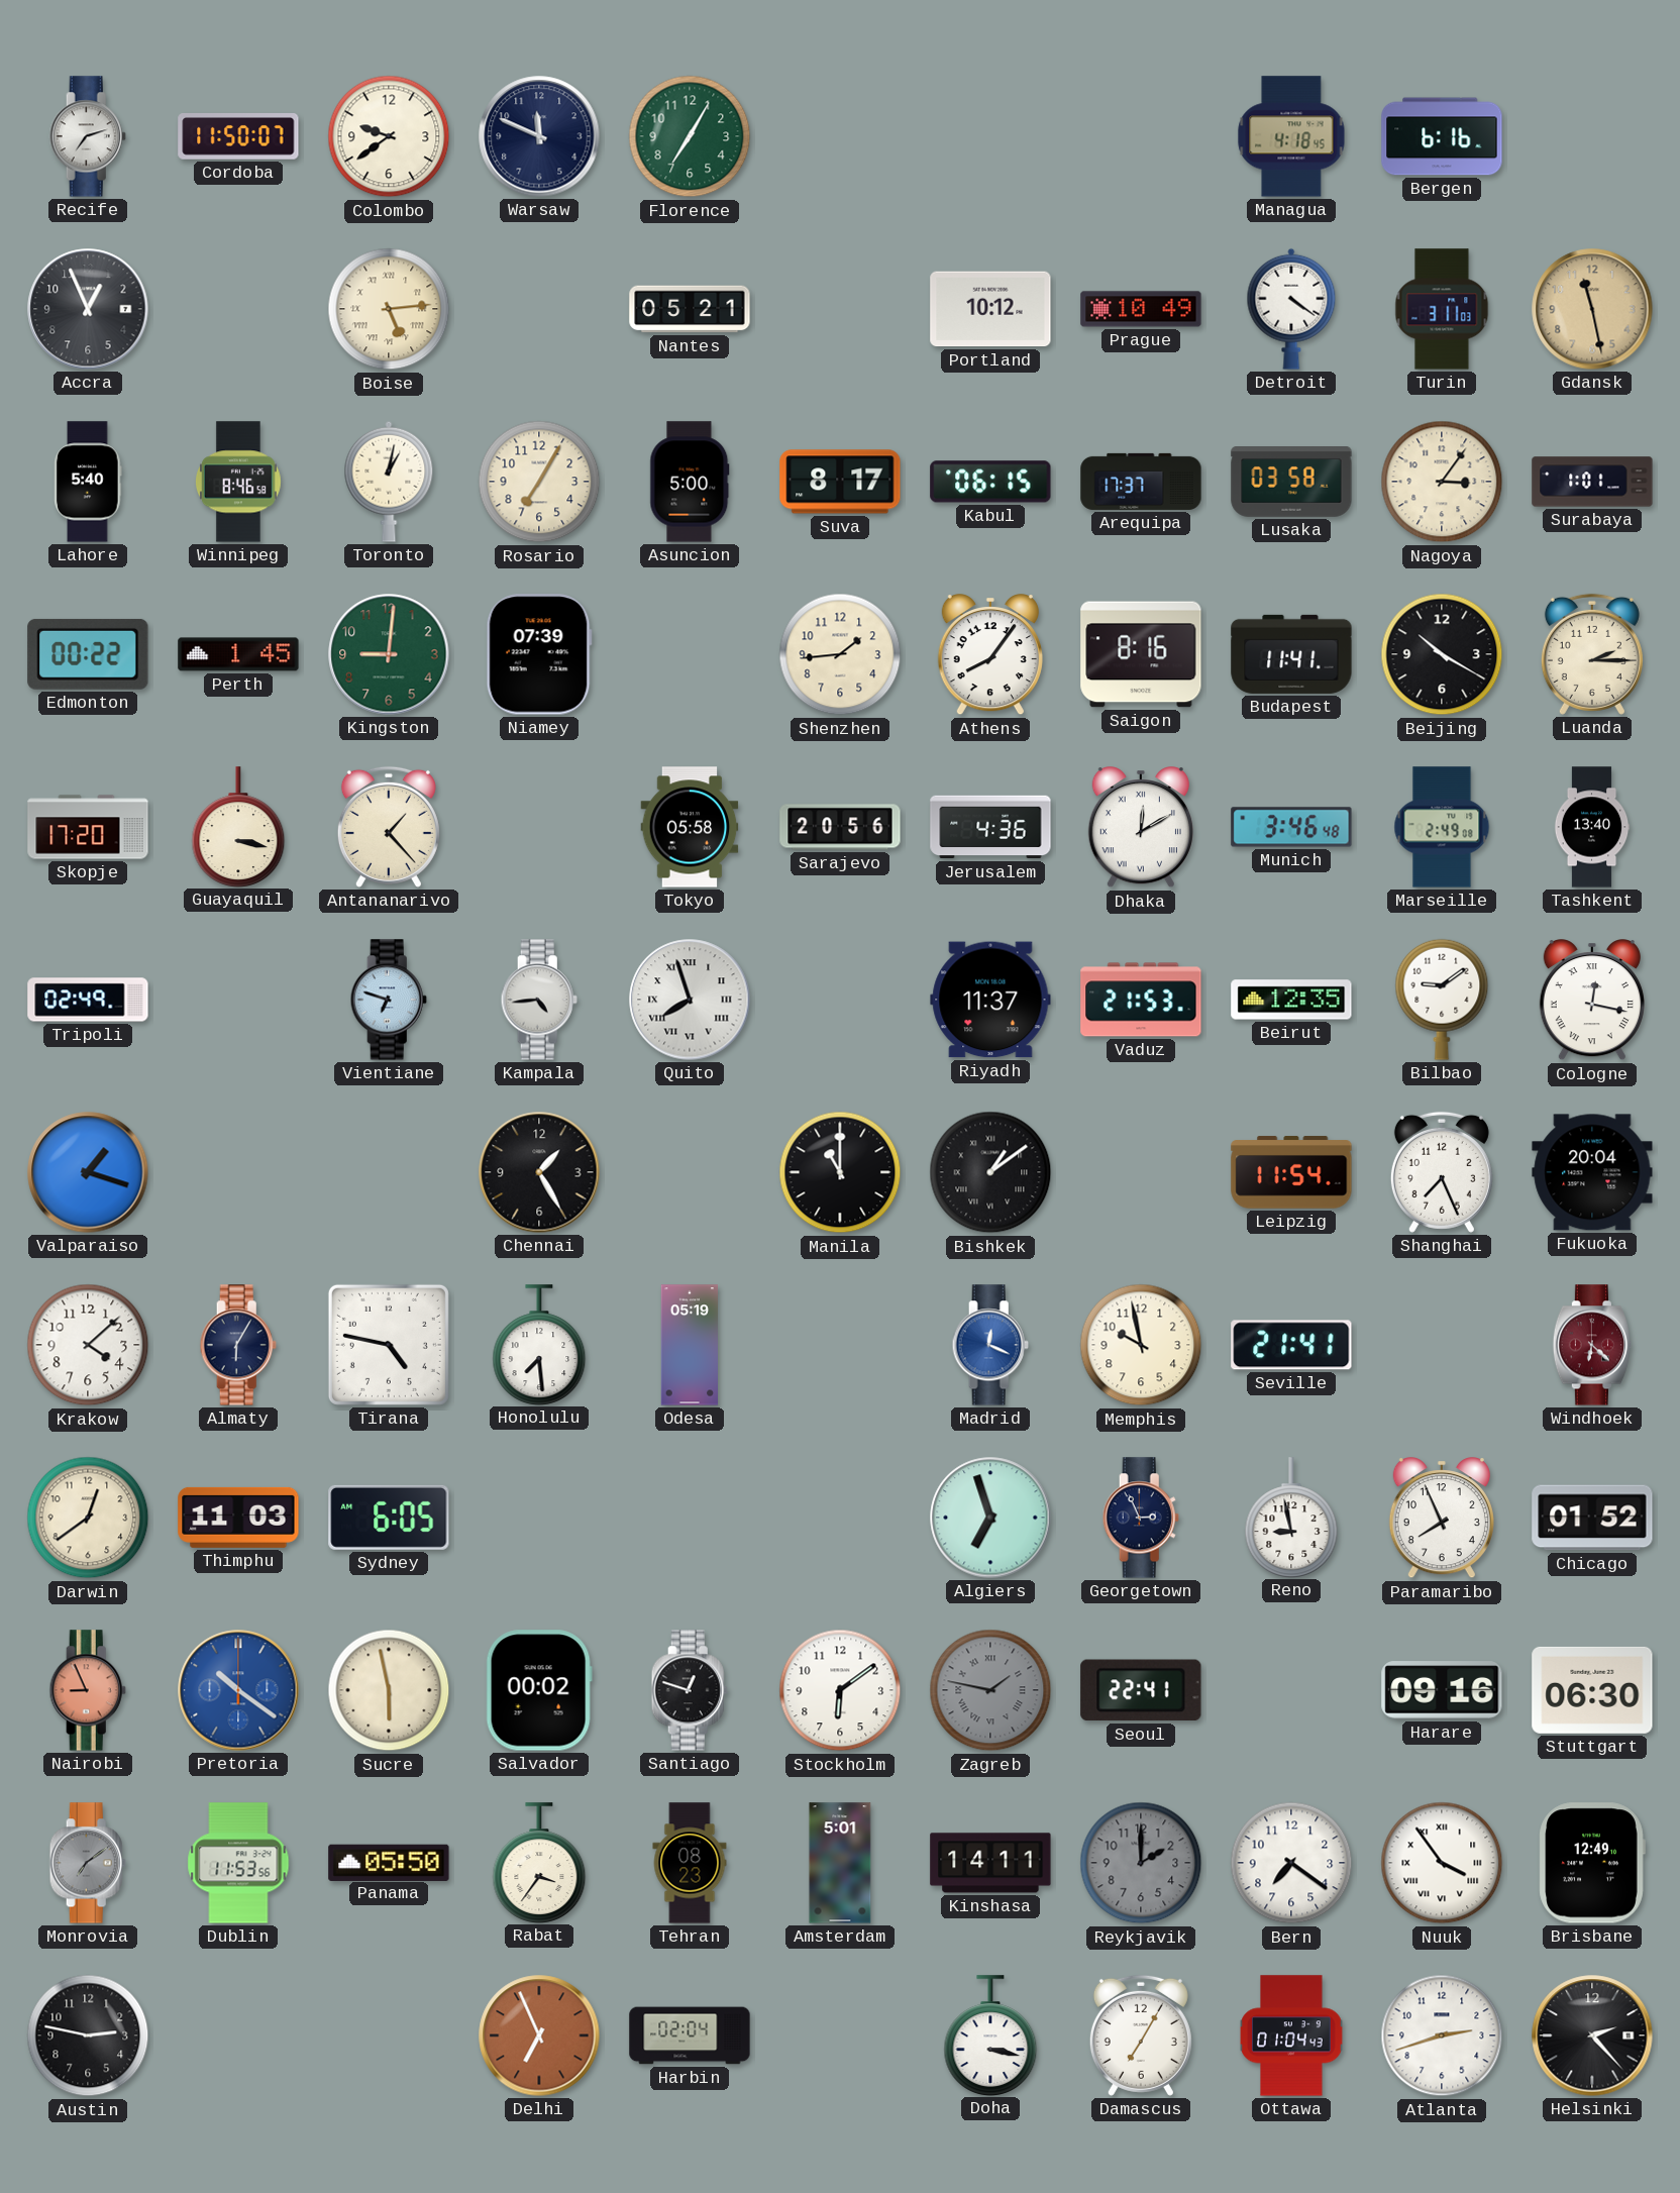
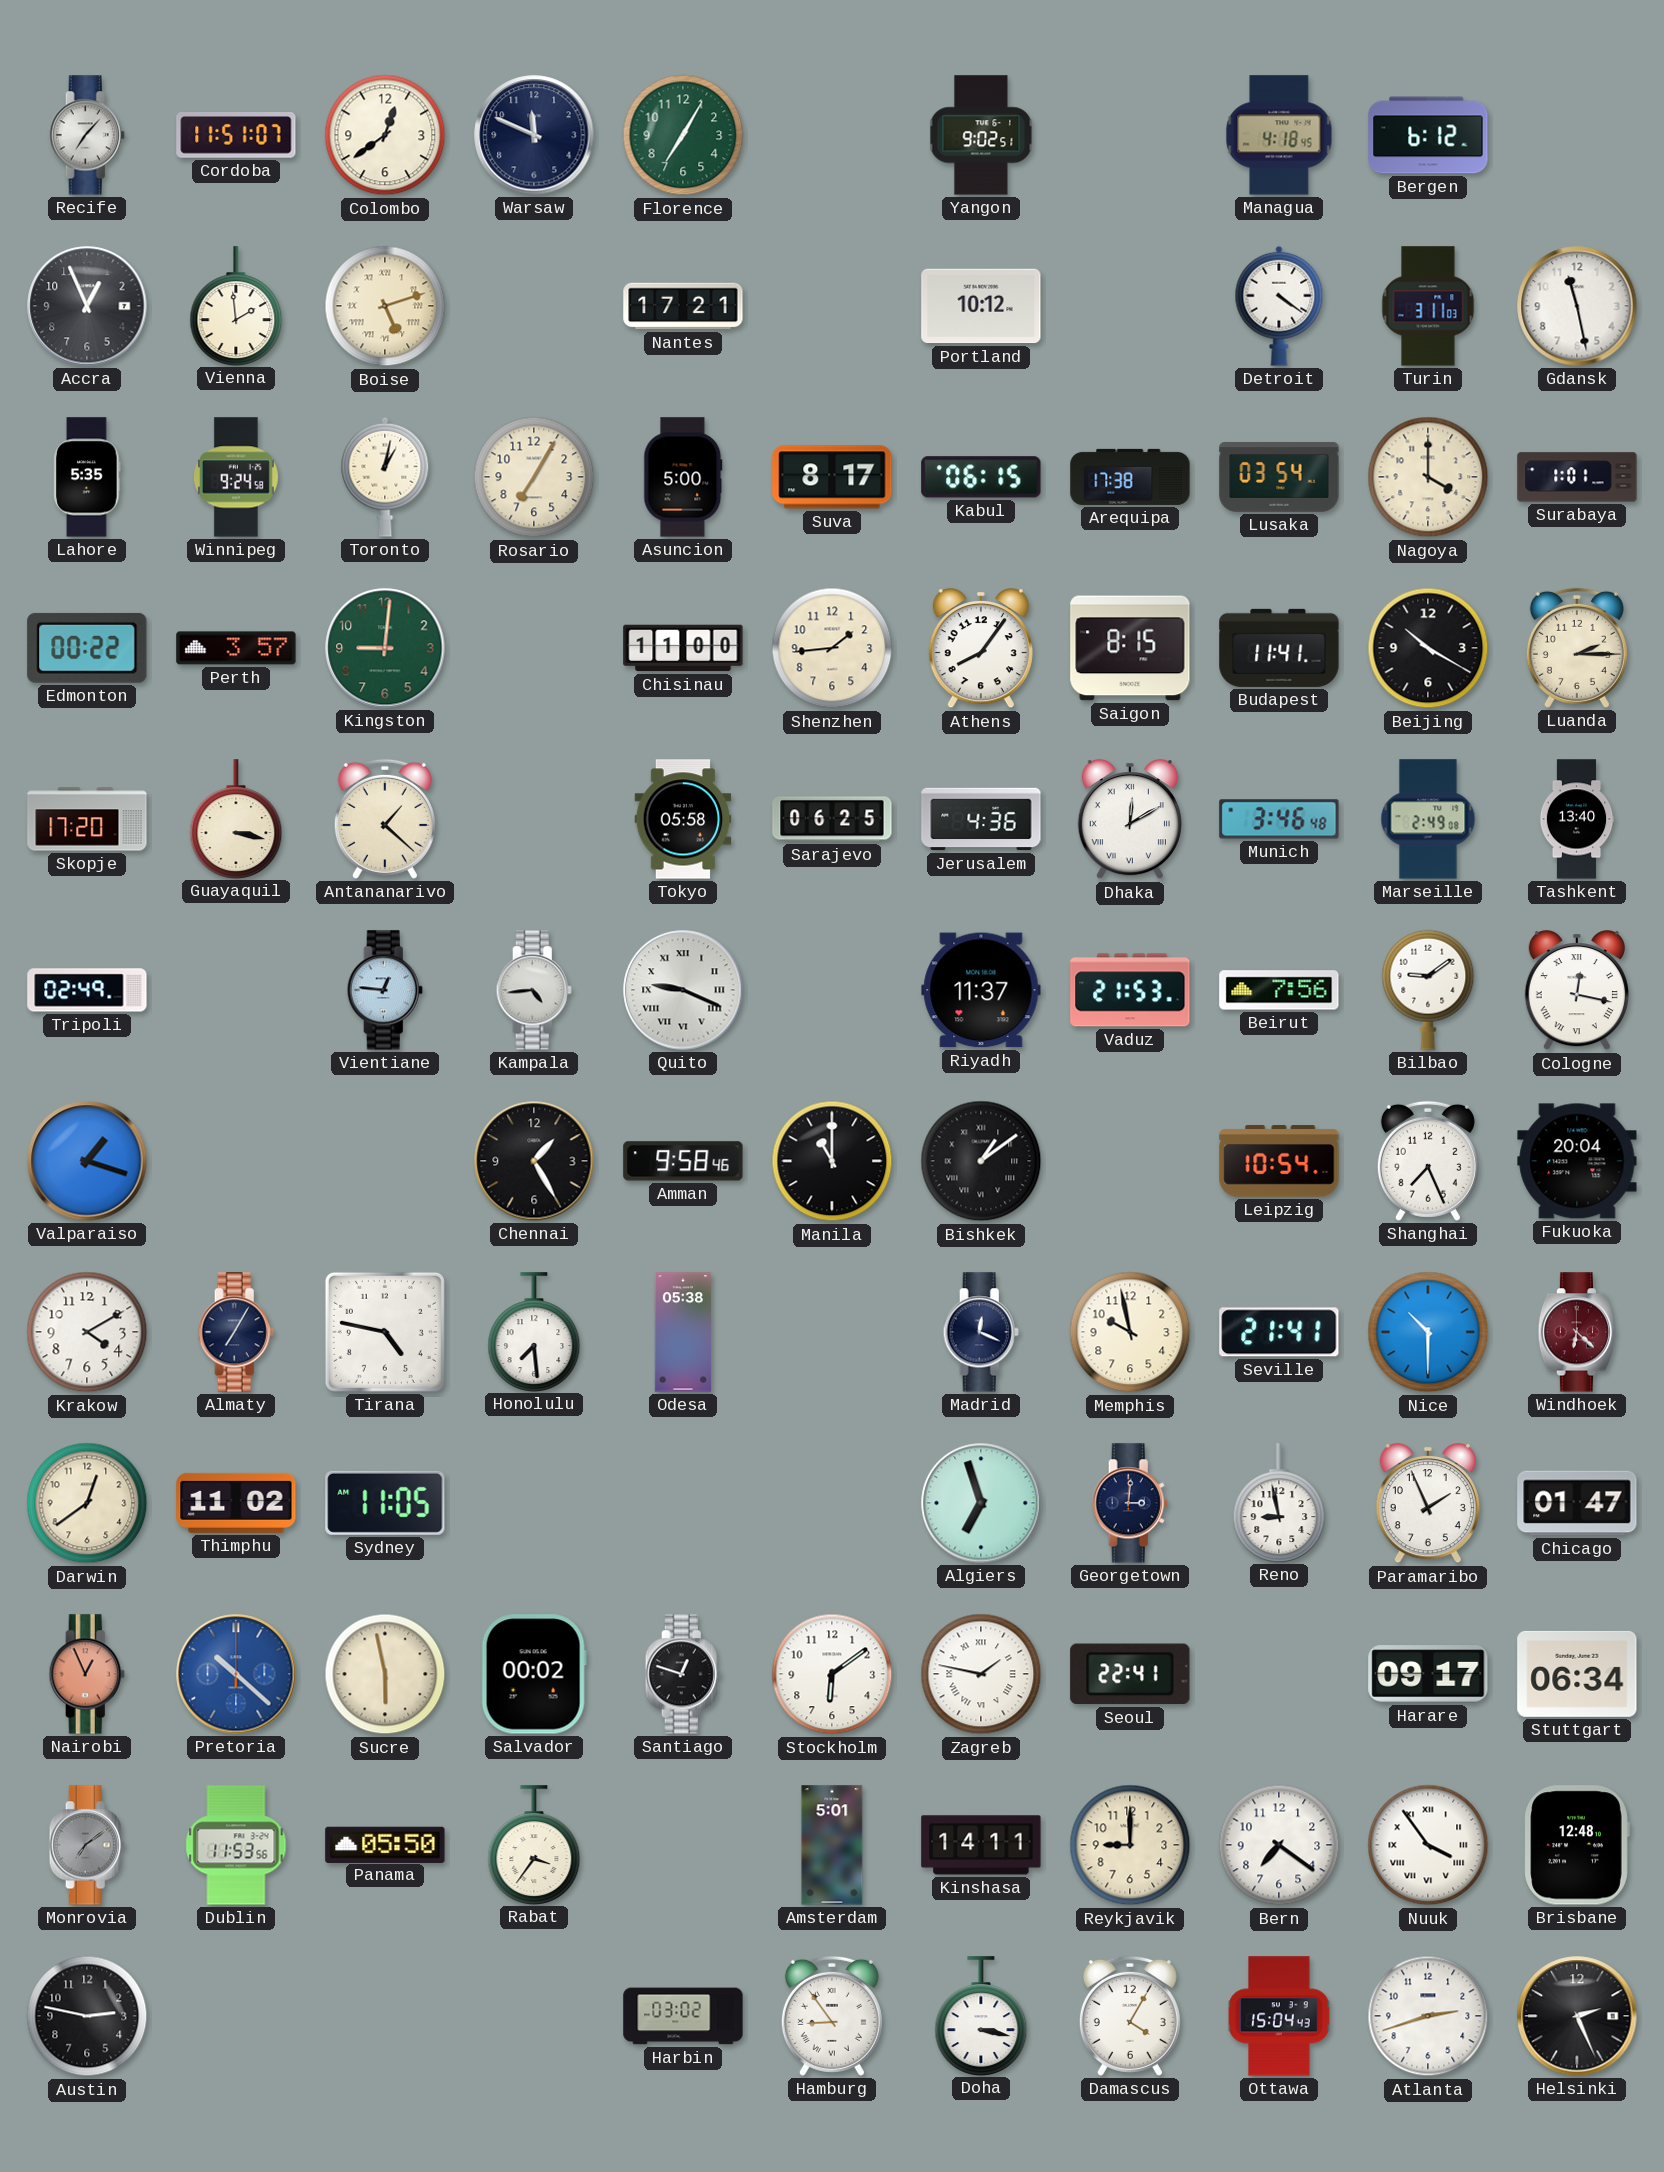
Recife: 7:12 -> 7:07
Cordoba: 11:50 -> 11:51
Colombo: 9:39 -> 12:39
Yangon: none -> 9:02
Bergen: 6:16 -> 6:12
Vienna: none -> 1:59
Boise: 5:14 -> 5:12
Nantes: 05:21 -> 17:21
Prague: 10:49 -> none
Gdansk dial: champagne -> white
Lahore: 5:40 -> 5:35
Winnipeg: 8:46 -> 9:24
Arequipa: 17:37 -> 17:38
Lusaka: 03:58 -> 03:54
Nagoya: 3:06 -> 4:00
Perth: 1:45 -> 3:57
Niamey: 07:39 -> none
Chisinau: none -> 11:00
Saigon: 8:16 -> 8:15
Antananarivo: 1:23 -> 1:22
Sarajevo: 20:56 -> 06:25
Vientiane: 6:48 -> 12:46
Quito: 7:57 -> 9:19
Beirut: 12:35 -> 7:56
Amman: none -> 9:58
Leipzig: 11:54 -> 10:54
Krakow: 4:08 -> 4:10
Almaty: 6:05 -> 7:05
Odesa: 05:19 -> 05:38
Madrid dial: blue -> navy
Nice: none -> 10:30
Thimphu: 11:03 -> 11:02
Sydney: 6:05 -> 11:05
Georgetown: 2:56 -> 3:01
Paramaribo: 7:56 -> 1:56
Chicago: 01:52 -> 01:47
Nairobi: 8:56 -> 12:56
Pretoria: 10:21 -> 10:22
Zagreb dial: grey -> white
Harare: 09:16 -> 09:17
Stuttgart: 06:30 -> 06:34
Tehran: 08:23 -> none
Reykjavik: 2:00 -> 9:00
Reykjavik dial: grey -> cream
Brisbane: 12:49 -> 12:48
Delhi: 6:56 -> none
Harbin: 02:04 -> 03:02
Hamburg: none -> 8:54
Damascus: 7:05 -> 4:05
Ottawa: 01:04 -> 15:04
Helsinki: 2:23 -> 2:26
